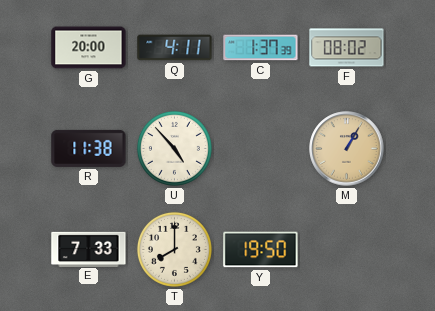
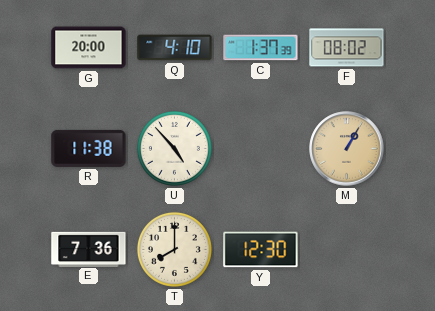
Q: 4:11 -> 4:10
E: 7:33 -> 7:36
Y: 19:50 -> 12:30
